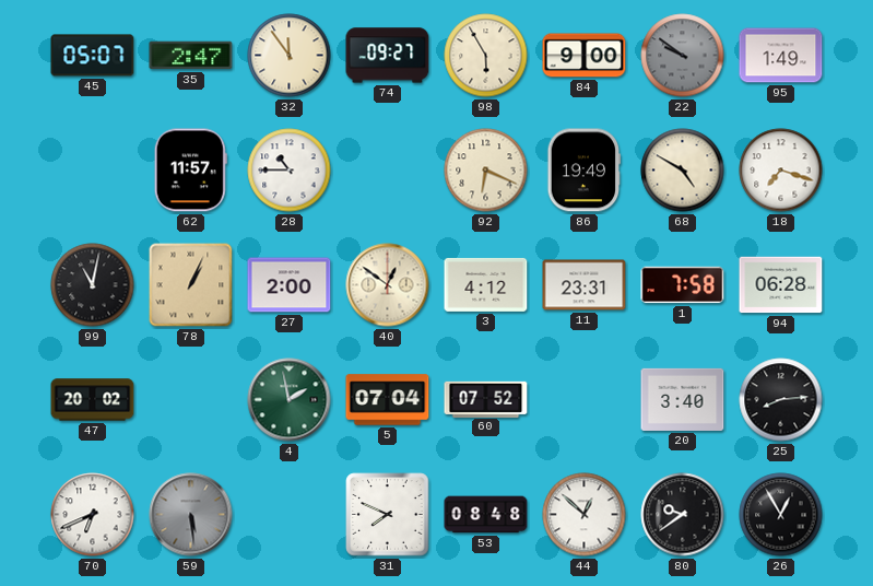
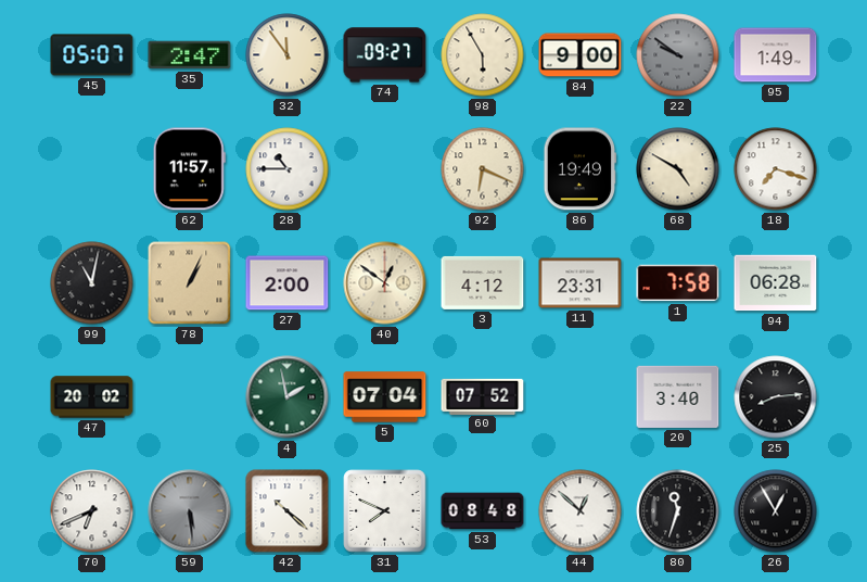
42: none -> 10:22
80: 9:39 -> 11:33
